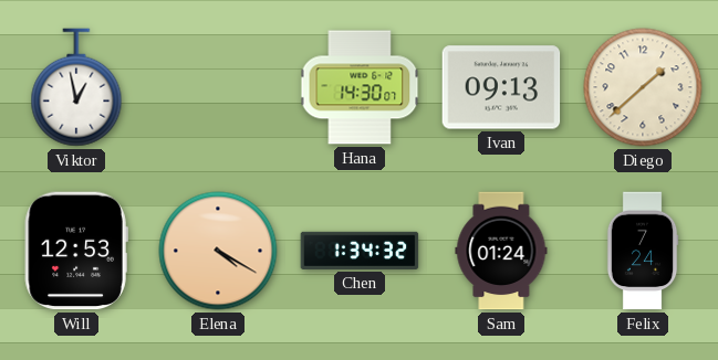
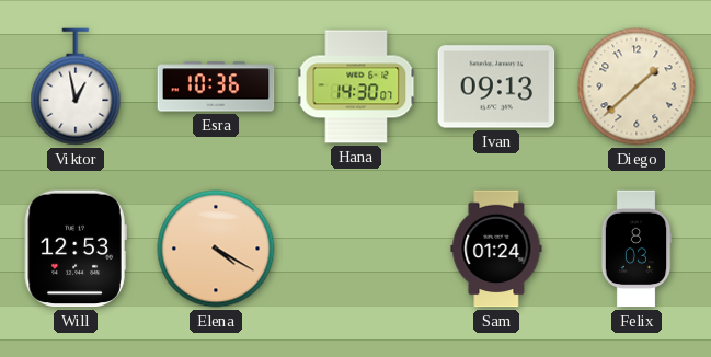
Esra: none -> 10:36
Chen: 1:34 -> none
Felix: 7:24 -> 8:03
